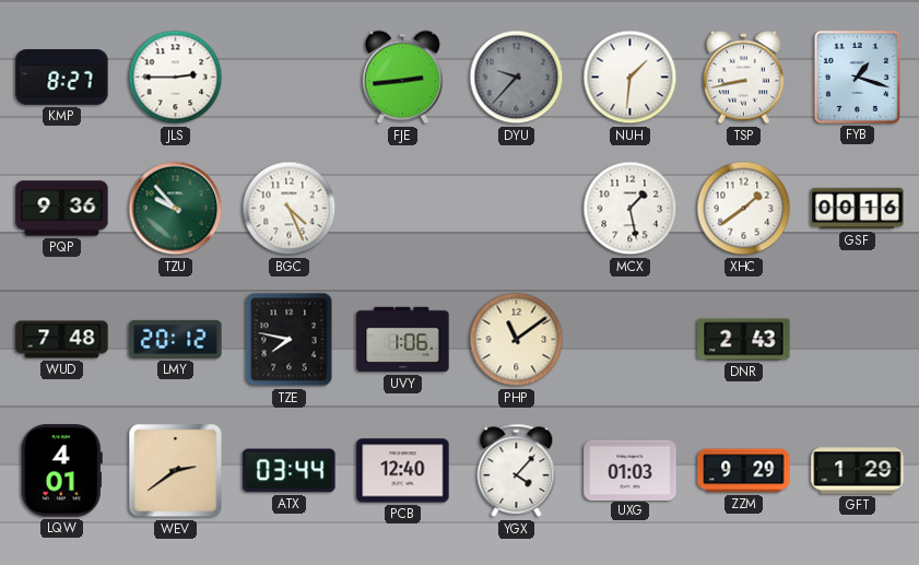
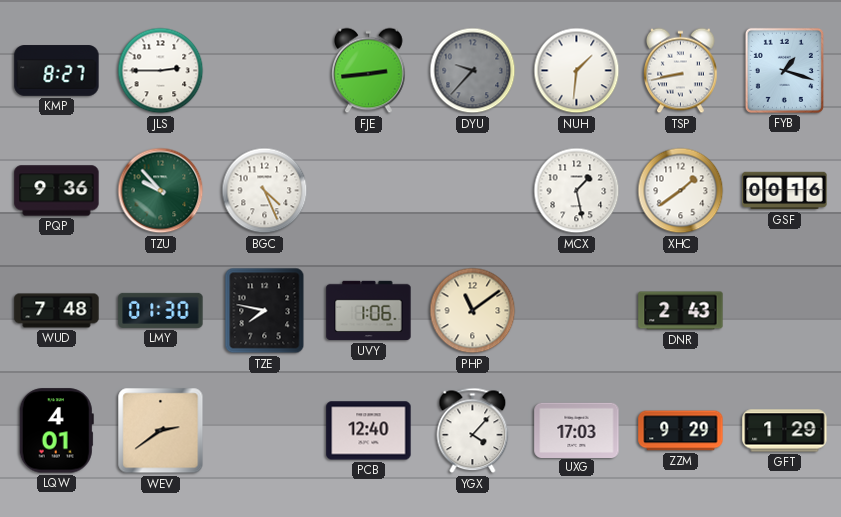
LMY: 20:12 -> 01:30
ATX: 03:44 -> none
UXG: 01:03 -> 17:03
